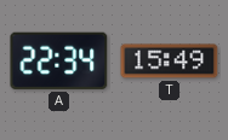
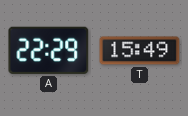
A: 22:34 -> 22:29
